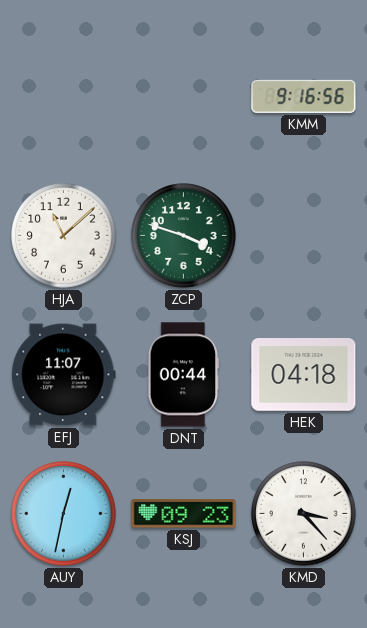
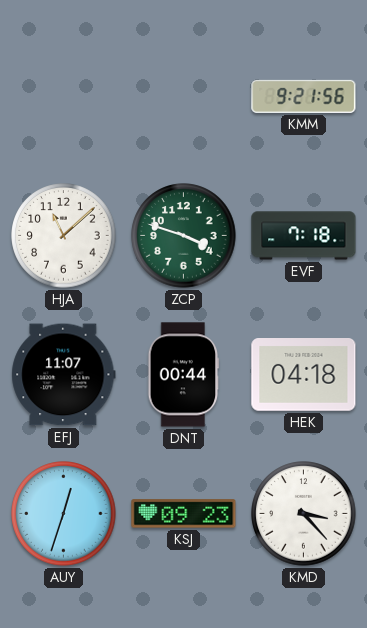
KMM: 9:16 -> 9:21
EVF: none -> 7:18
AUY: 12:32 -> 12:33
